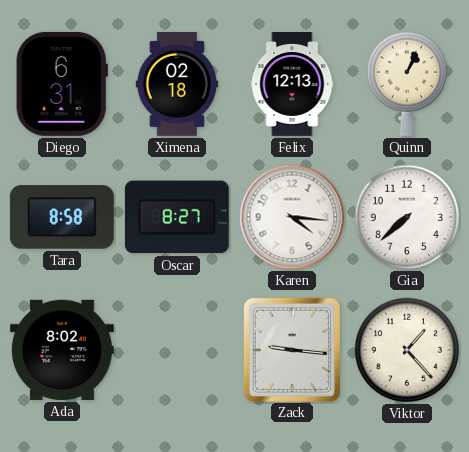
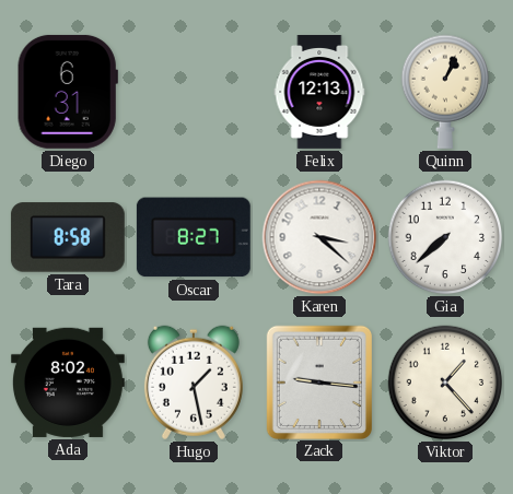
Ximena: 02:18 -> none
Karen: 4:16 -> 3:22
Hugo: none -> 1:28
